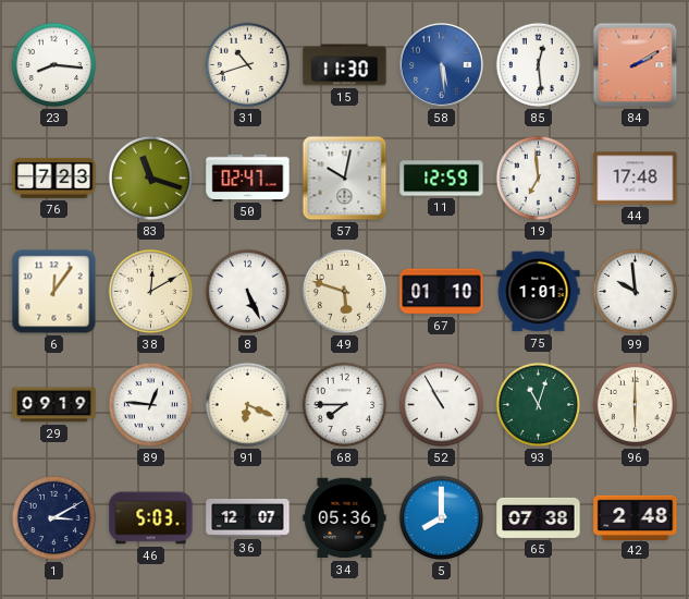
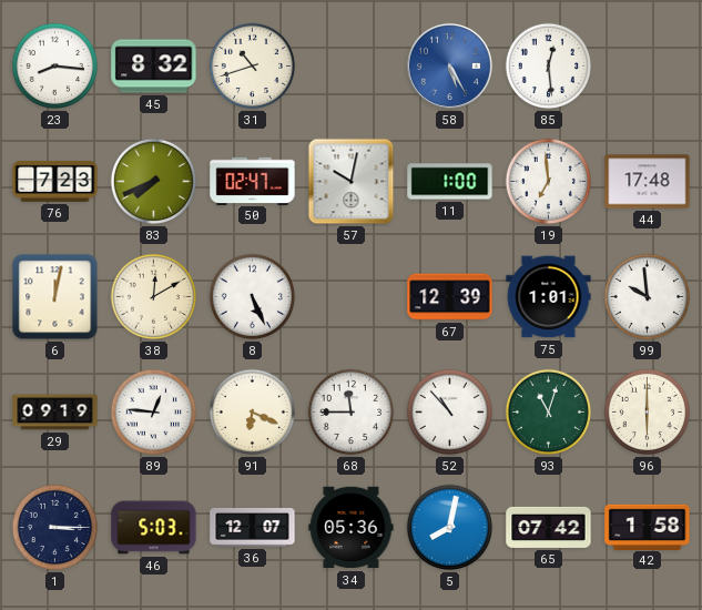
45: none -> 8:32
15: 11:30 -> none
58: 5:29 -> 5:25
84: 2:10 -> none
83: 11:18 -> 7:41
11: 12:59 -> 1:00
6: 12:06 -> 12:02
49: 5:48 -> none
67: 01:10 -> 12:39
68: 7:45 -> 11:45
52: 10:55 -> 10:53
1: 3:10 -> 3:15
5: 8:00 -> 8:02
65: 07:38 -> 07:42
42: 2:48 -> 1:58
